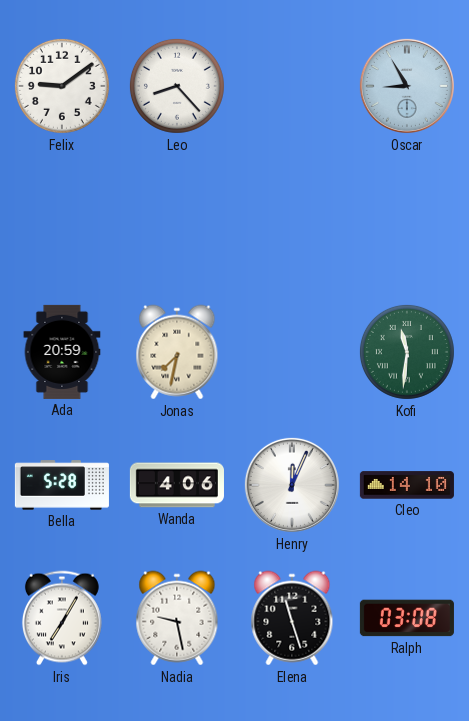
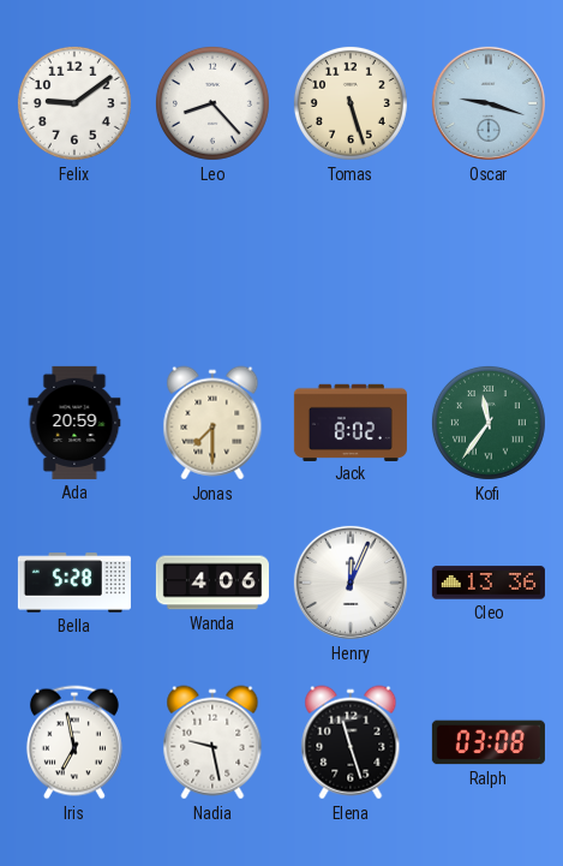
Tomas: none -> 5:27
Oscar: 8:55 -> 9:18
Jonas: 7:32 -> 7:30
Jack: none -> 8:02
Kofi: 11:31 -> 11:36
Cleo: 14:10 -> 13:36
Iris: 7:05 -> 6:58
